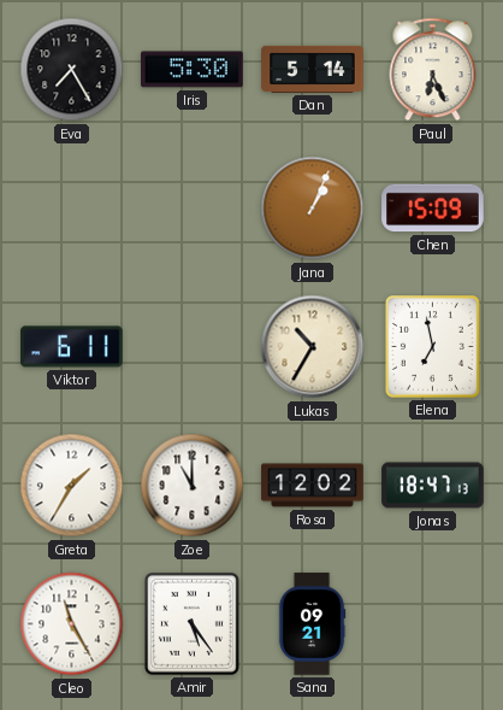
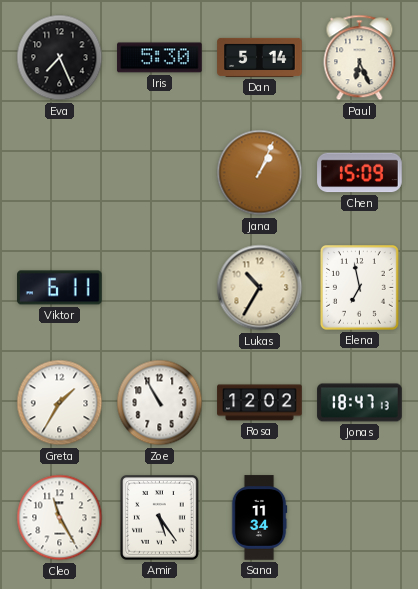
Eva: 7:25 -> 7:26
Zoe: 11:00 -> 10:55
Sana: 09:21 -> 11:34
